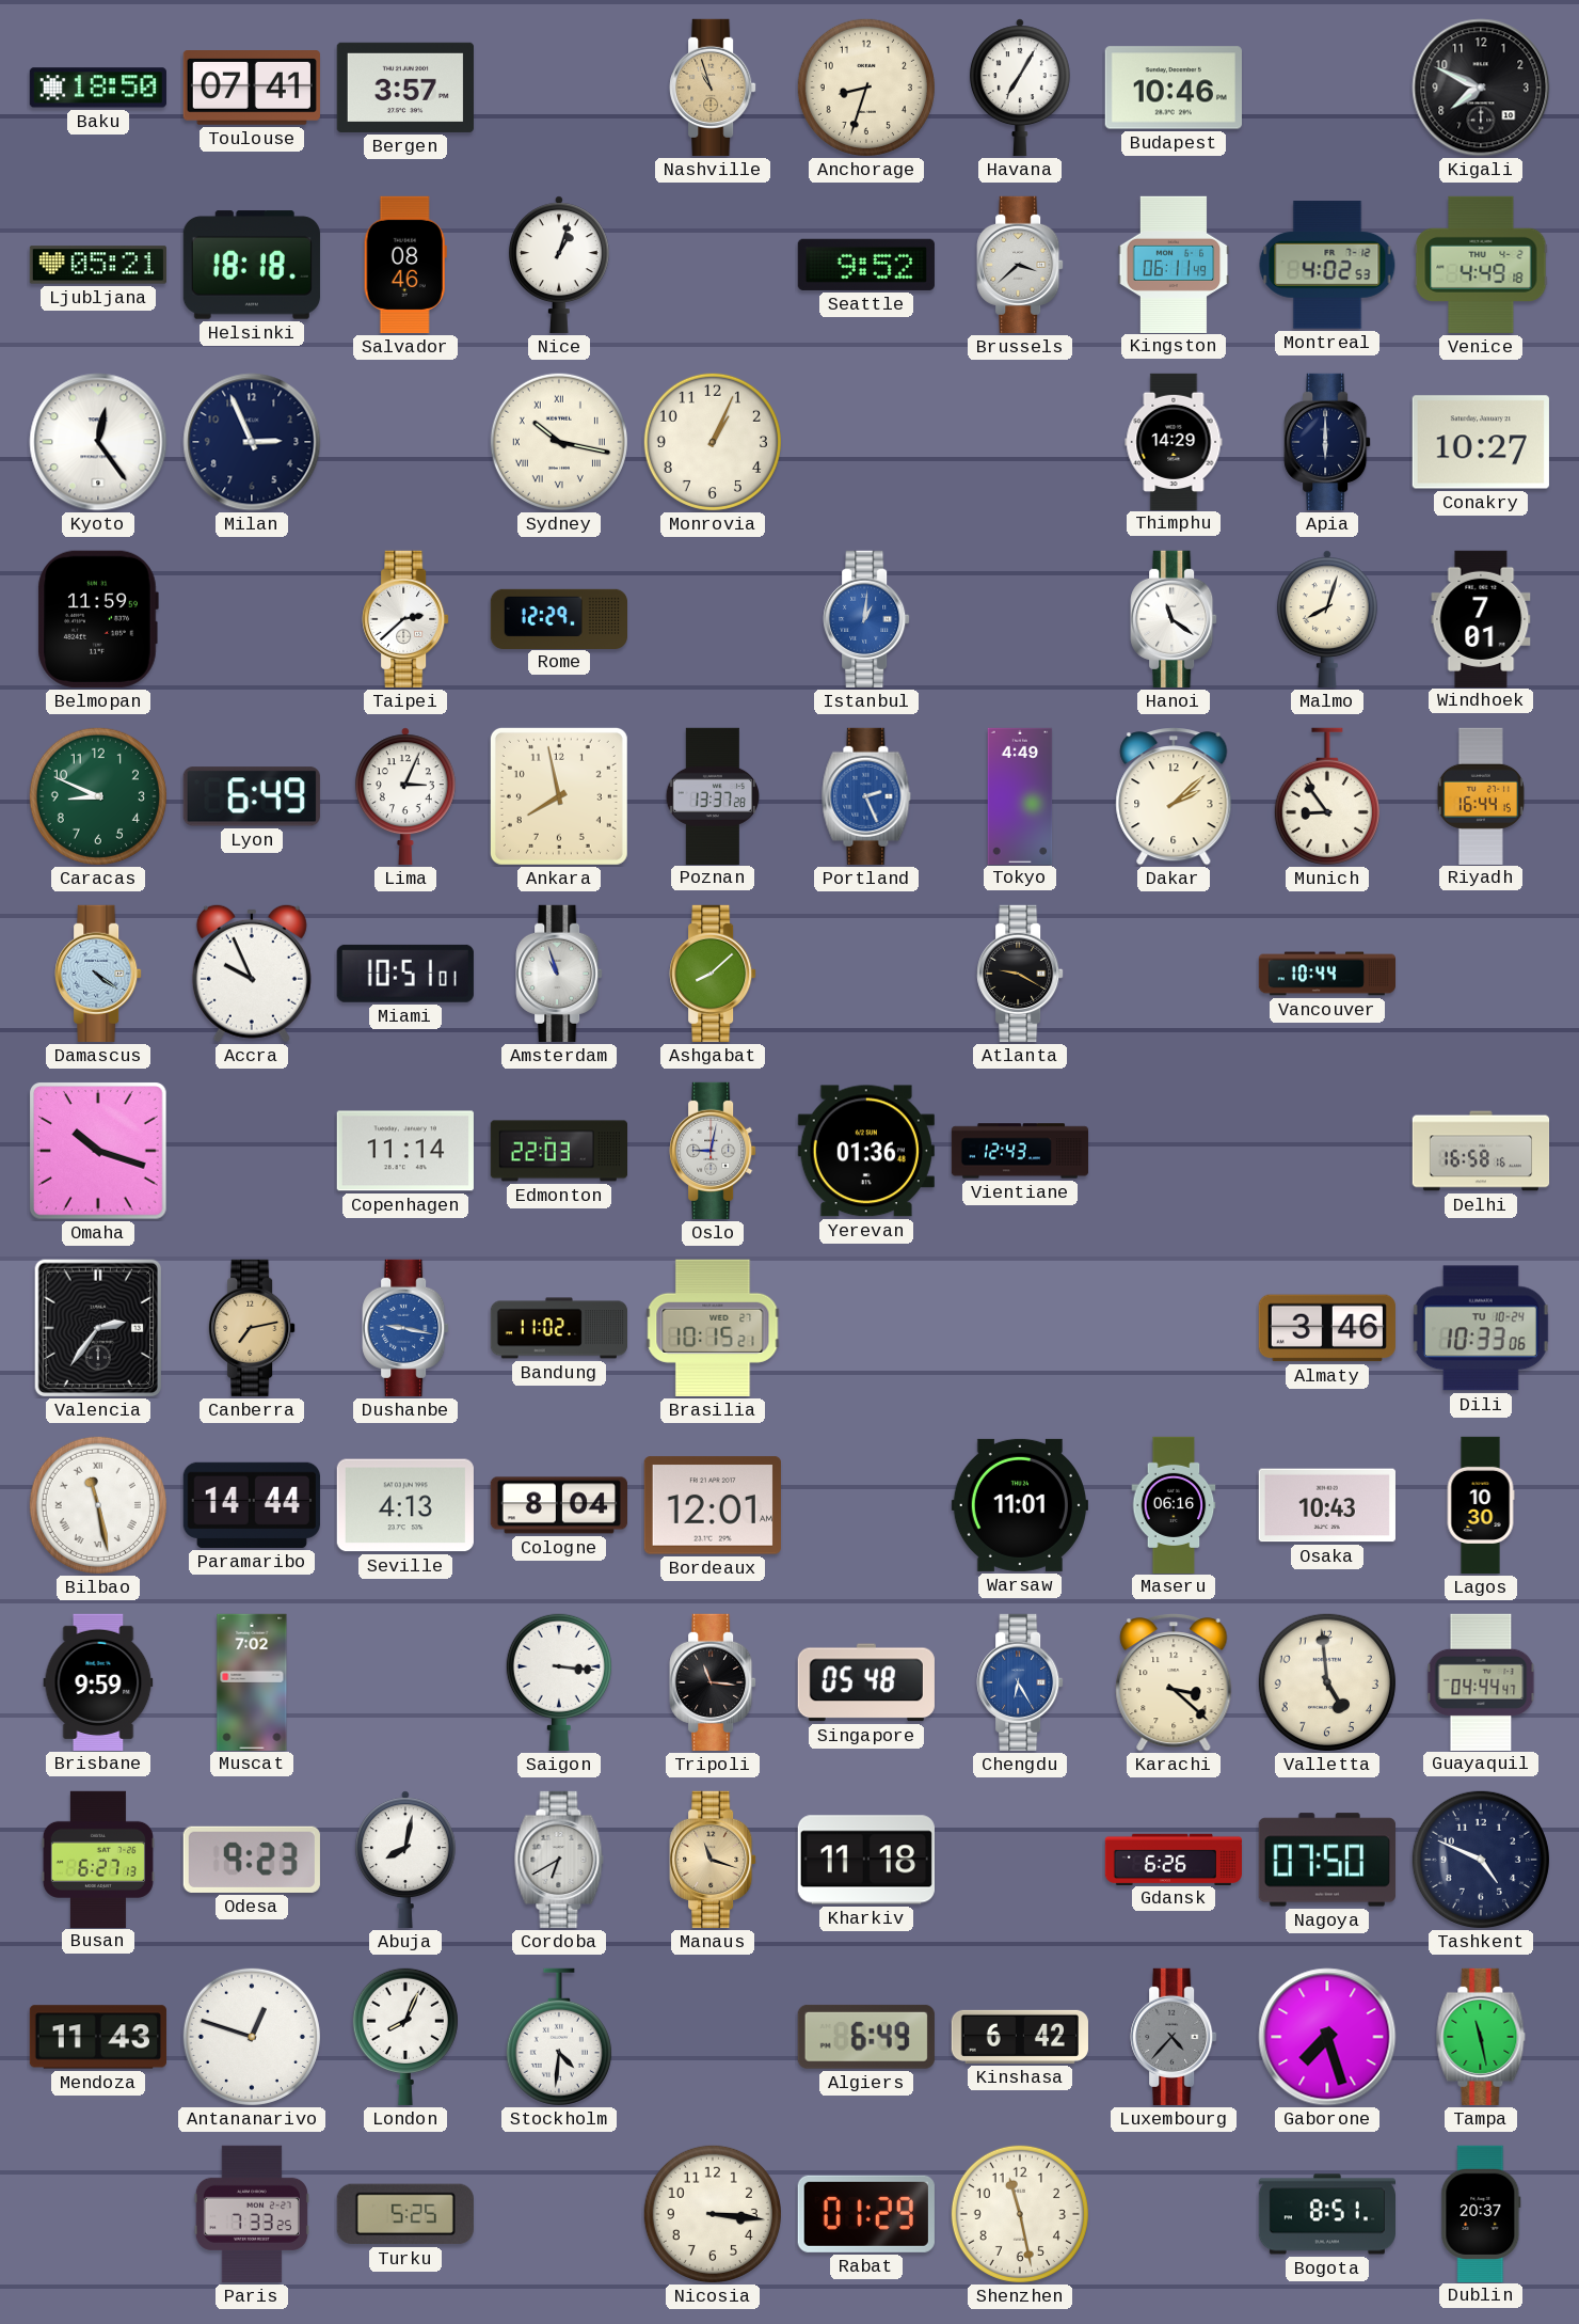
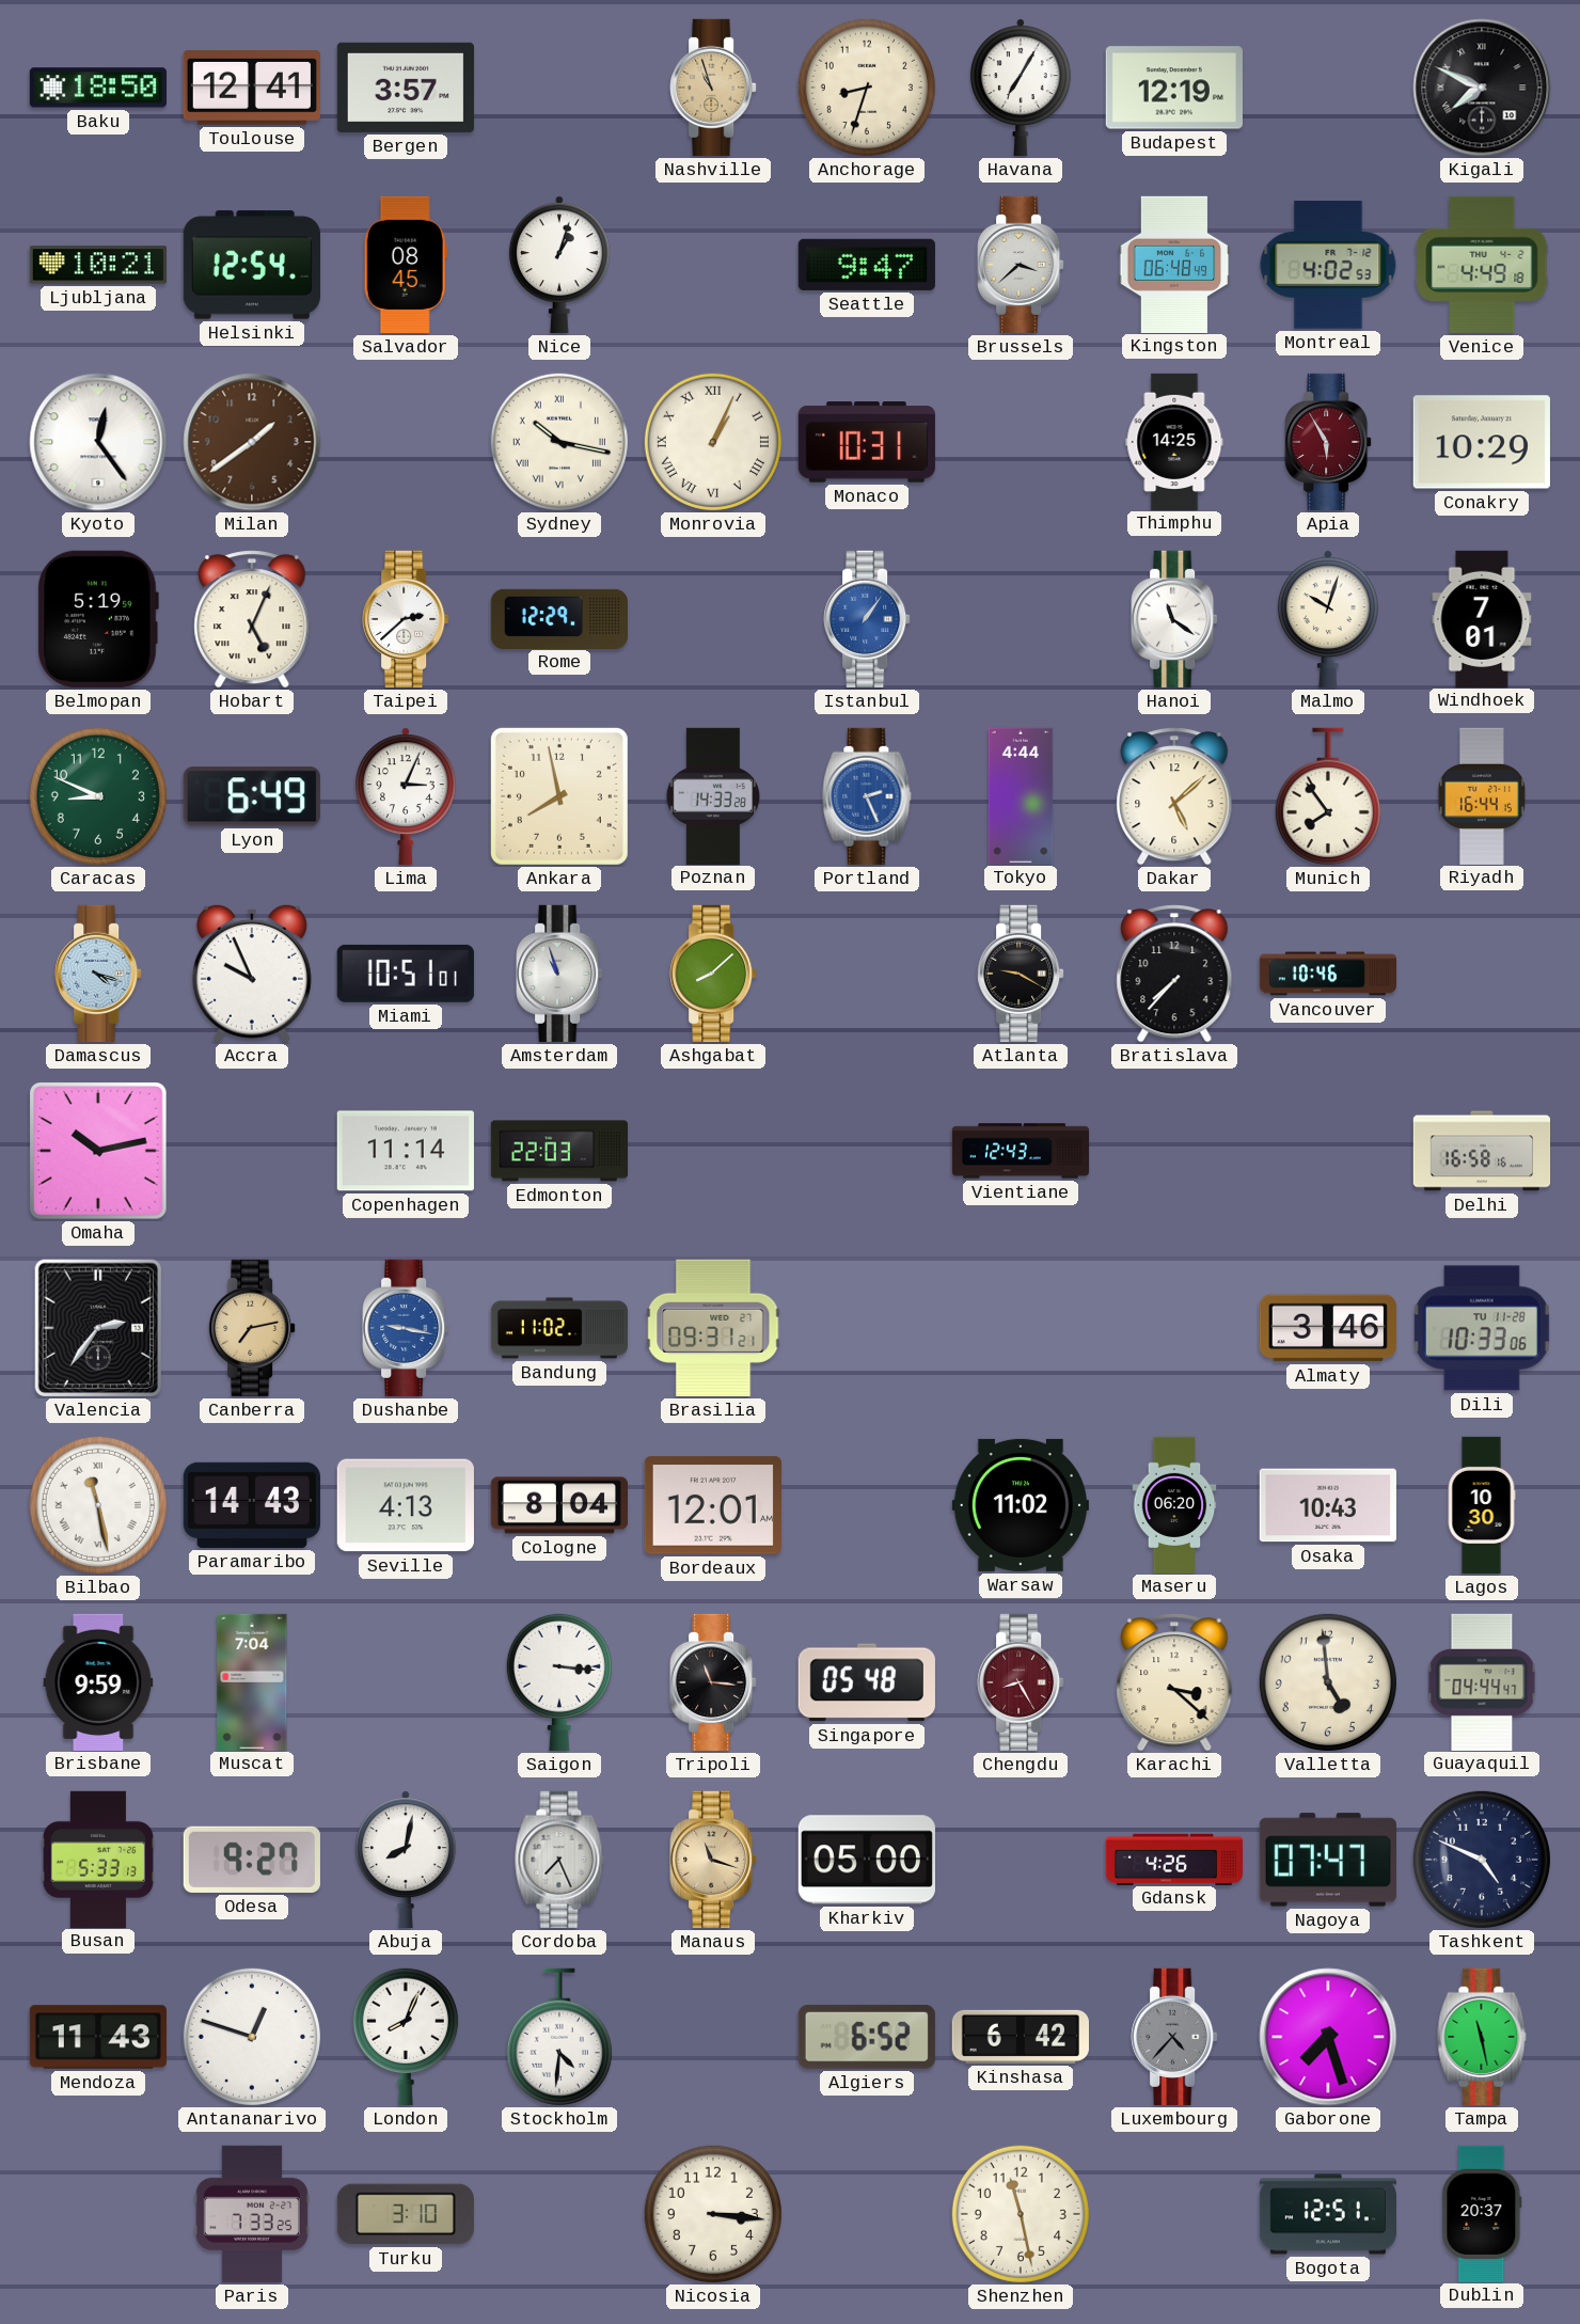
Toulouse: 07:41 -> 12:41
Budapest: 10:46 -> 12:19
Kigali numerals: Arabic -> Roman
Ljubljana: 05:21 -> 10:21
Helsinki: 18:18 -> 12:54
Salvador: 08:46 -> 08:45
Seattle: 9:52 -> 9:47
Kingston: 06:11 -> 06:48
Milan: 2:56 -> 1:39
Milan dial: navy -> brown
Monrovia numerals: Arabic -> Roman
Monaco: none -> 10:31
Thimphu: 14:29 -> 14:25
Apia: 6:00 -> 5:55
Apia dial: navy -> burgundy
Conakry: 10:27 -> 10:29
Belmopan: 11:59 -> 5:19
Hobart: none -> 5:04
Istanbul: 1:01 -> 1:06
Malmo: 8:03 -> 10:03
Poznan: 13:37 -> 14:33
Tokyo: 4:49 -> 4:44
Dakar: 2:08 -> 5:08
Munich: 8:54 -> 7:54
Damascus: 4:21 -> 4:18
Bratislava: none -> 7:37
Vancouver: 10:44 -> 10:46
Omaha: 10:18 -> 10:13
Oslo: 9:02 -> none
Yerevan: 01:36 -> none
Brasilia: 10:15 -> 09:31
Dili date: TU 10-24 -> TU 11-28
Paramaribo: 14:44 -> 14:43
Warsaw: 11:01 -> 11:02
Maseru: 06:16 -> 06:20
Muscat: 7:02 -> 7:04
Chengdu: 6:25 -> 8:25
Chengdu dial: blue -> burgundy
Busan: 6:27 -> 5:33
Odesa: 9:23 -> 9:27
Cordoba: 6:40 -> 7:26
Kharkiv: 11:18 -> 05:00
Gdansk: 6:26 -> 4:26
Nagoya: 07:50 -> 07:47
Algiers: 6:49 -> 6:52
Turku: 5:25 -> 3:10
Rabat: 01:29 -> none
Bogota: 8:51 -> 12:51
